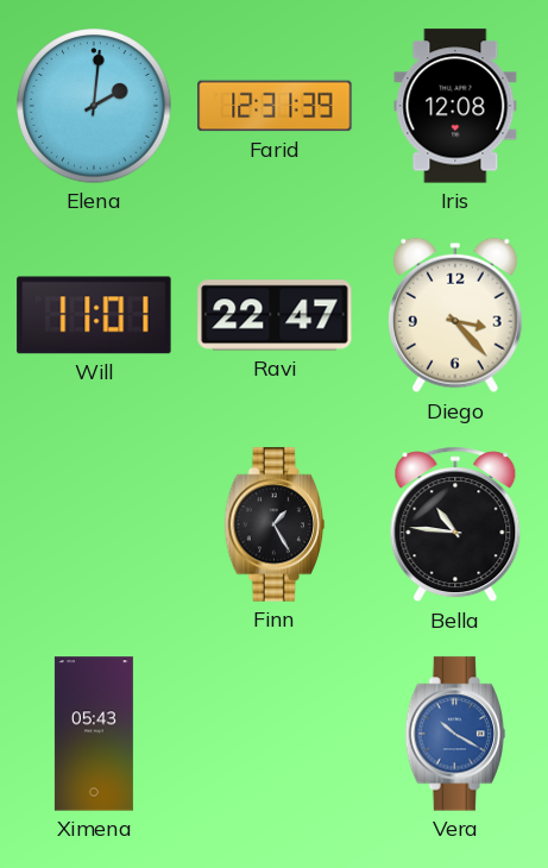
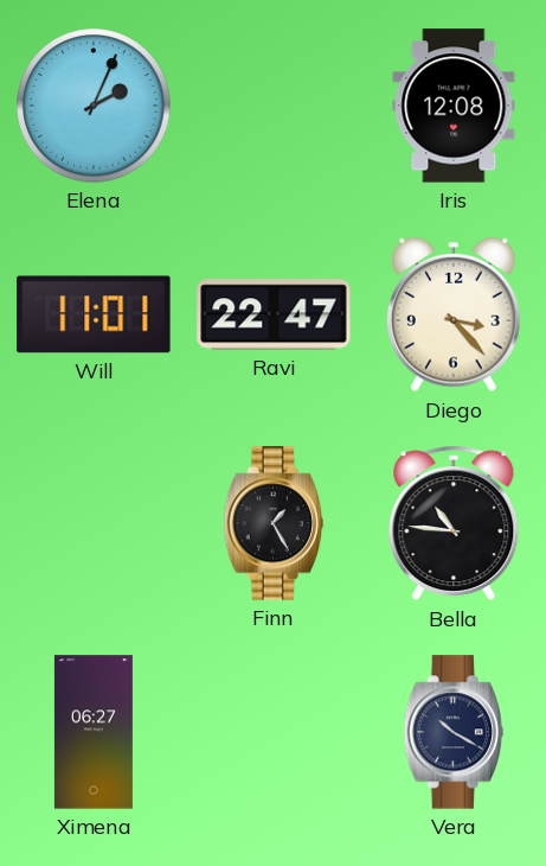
Elena: 2:01 -> 2:04
Farid: 12:31 -> none
Ximena: 05:43 -> 06:27
Vera dial: blue -> navy
